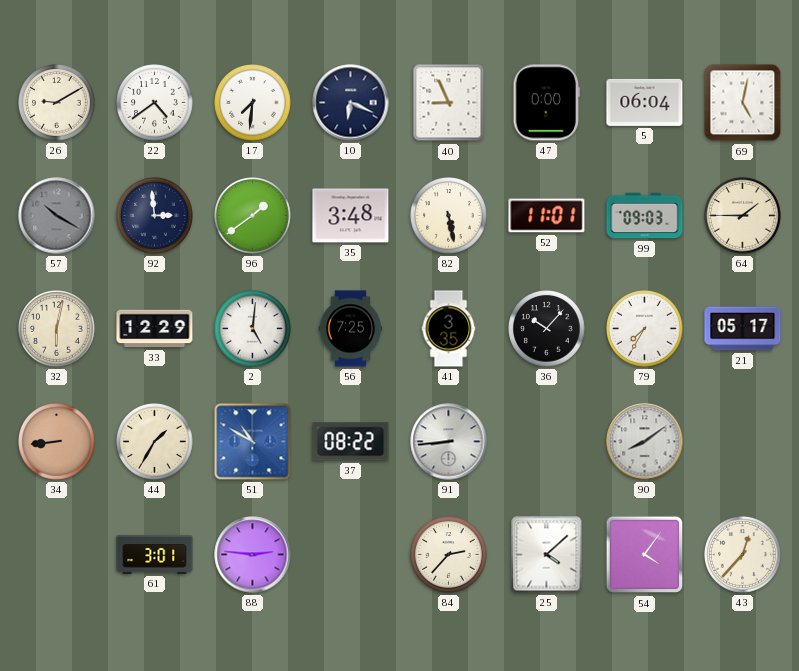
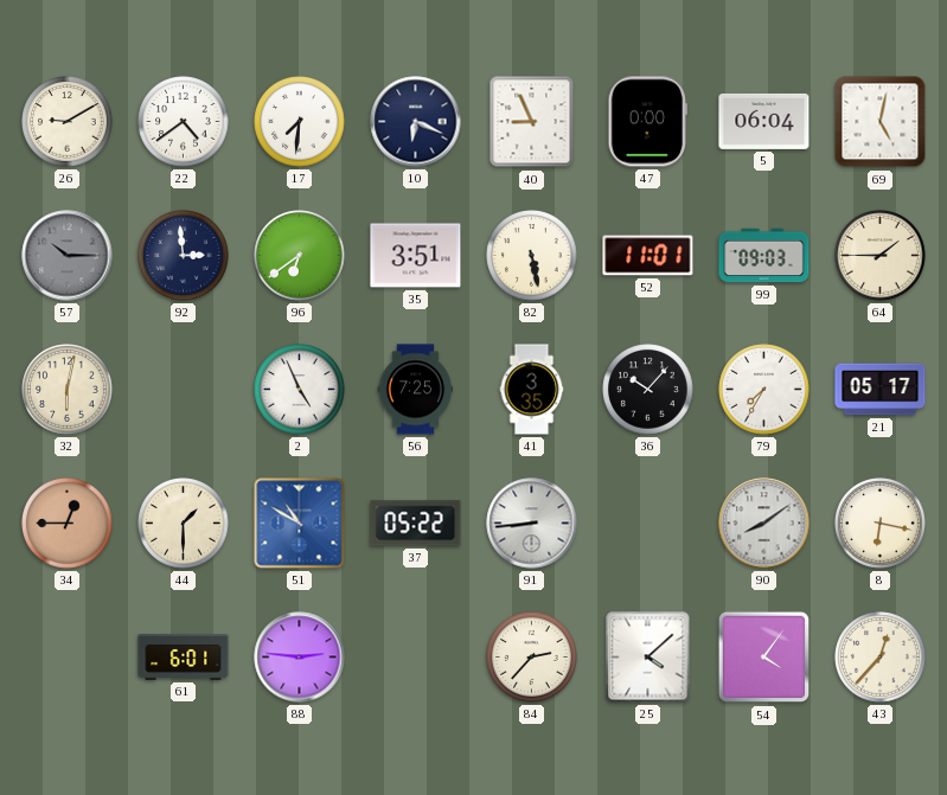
57: 10:20 -> 10:15
96: 1:39 -> 6:39
35: 3:48 -> 3:51
33: 12:29 -> none
2: 5:01 -> 4:56
34: 8:44 -> 12:45
44: 1:35 -> 1:30
37: 08:22 -> 05:22
8: none -> 6:17
61: 3:01 -> 6:01
